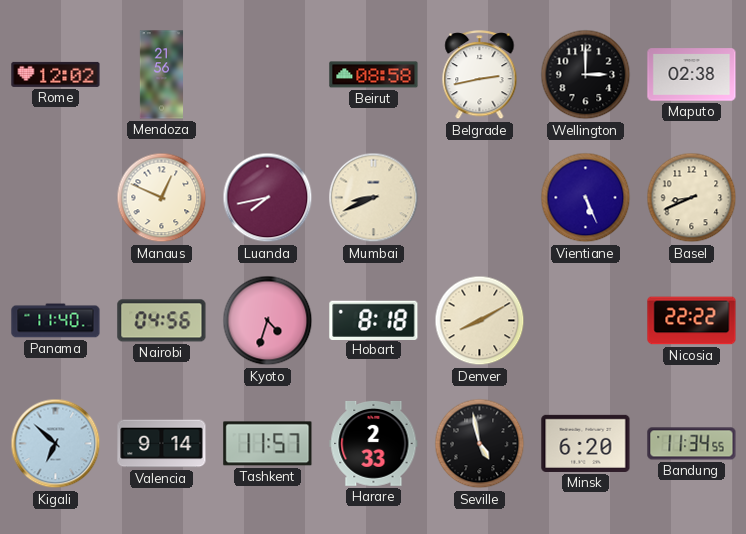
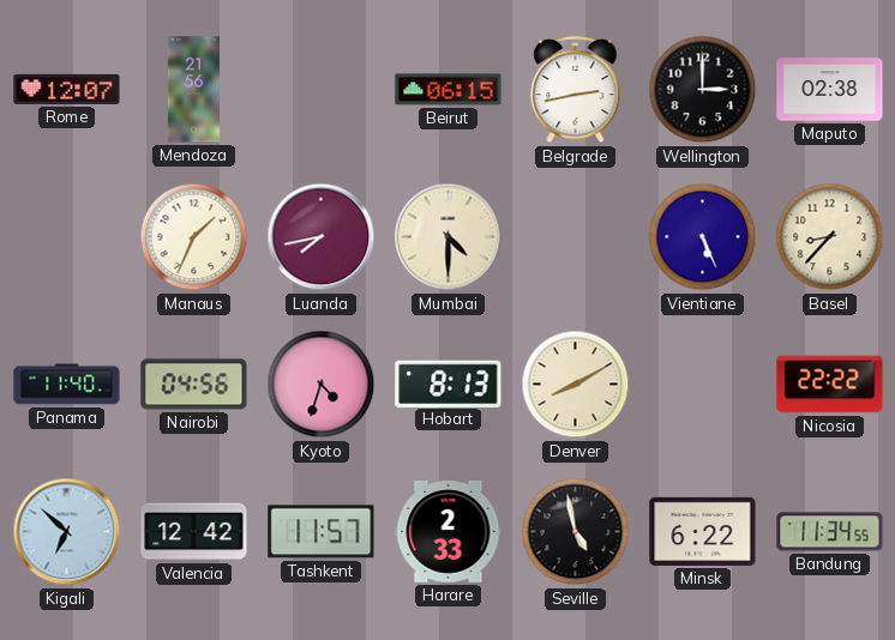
Rome: 12:02 -> 12:07
Beirut: 08:58 -> 06:15
Manaus: 12:49 -> 1:34
Mumbai: 8:41 -> 4:30
Basel: 8:41 -> 8:37
Hobart: 8:18 -> 8:13
Valencia: 9:14 -> 12:42
Minsk: 6:20 -> 6:22
